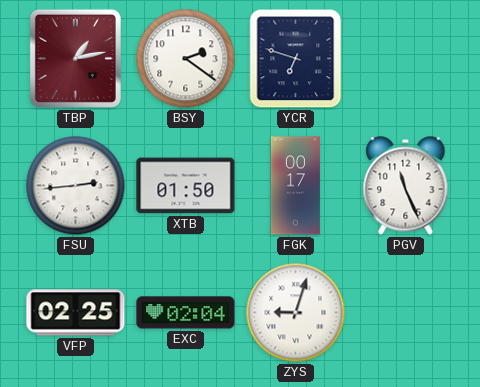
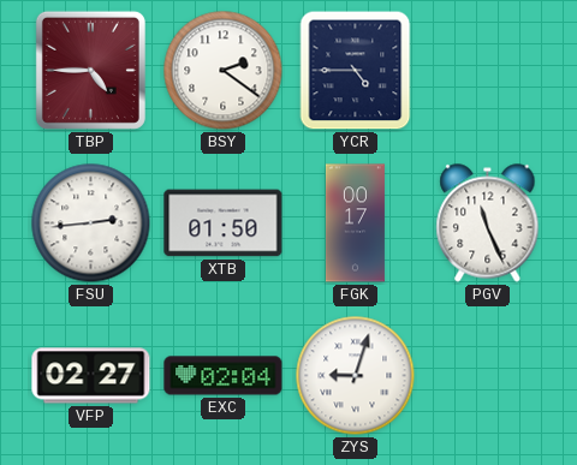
TBP: 1:13 -> 4:45
YCR: 6:48 -> 4:45
VFP: 02:25 -> 02:27
